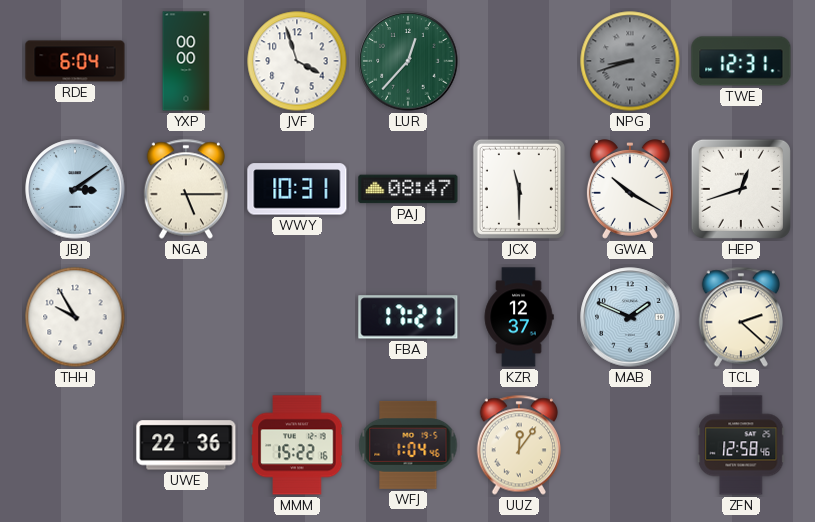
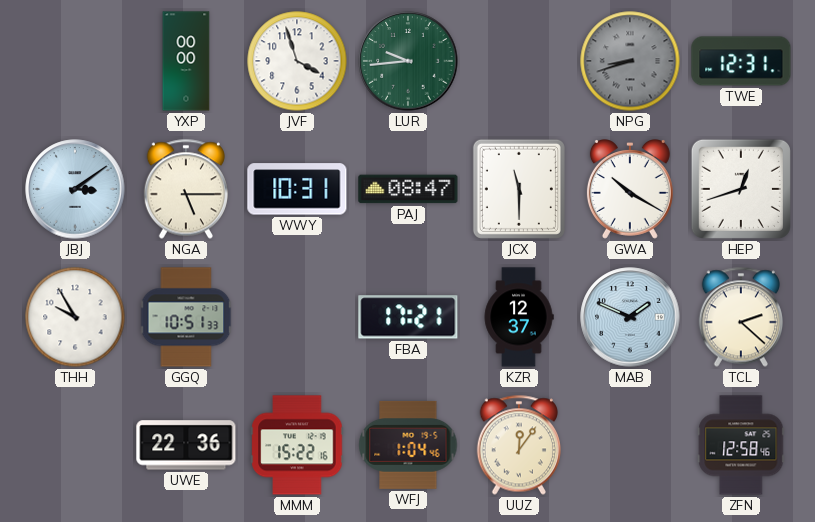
RDE: 6:04 -> none
LUR: 12:37 -> 9:44
GGQ: none -> 10:51
